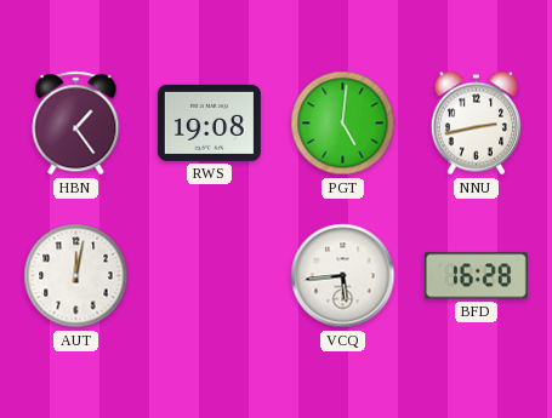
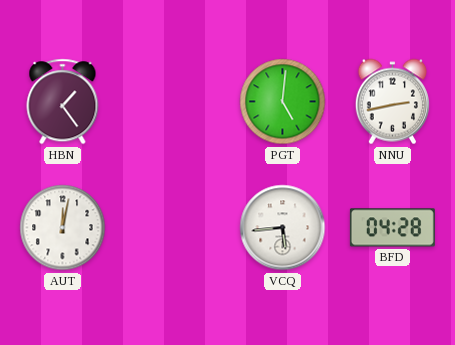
RWS: 19:08 -> none
BFD: 16:28 -> 04:28
